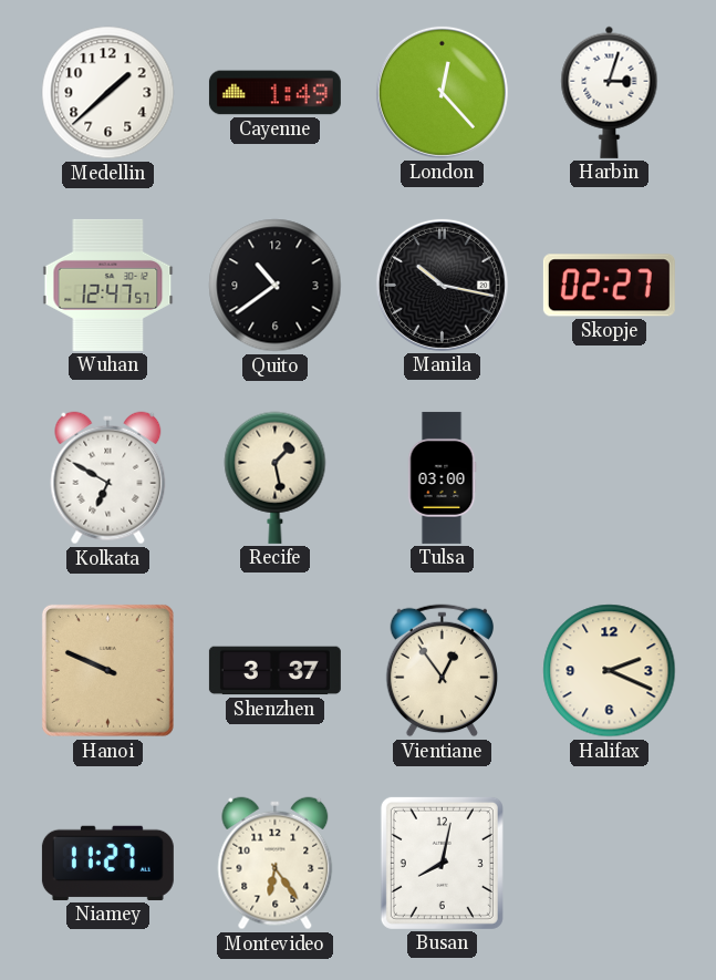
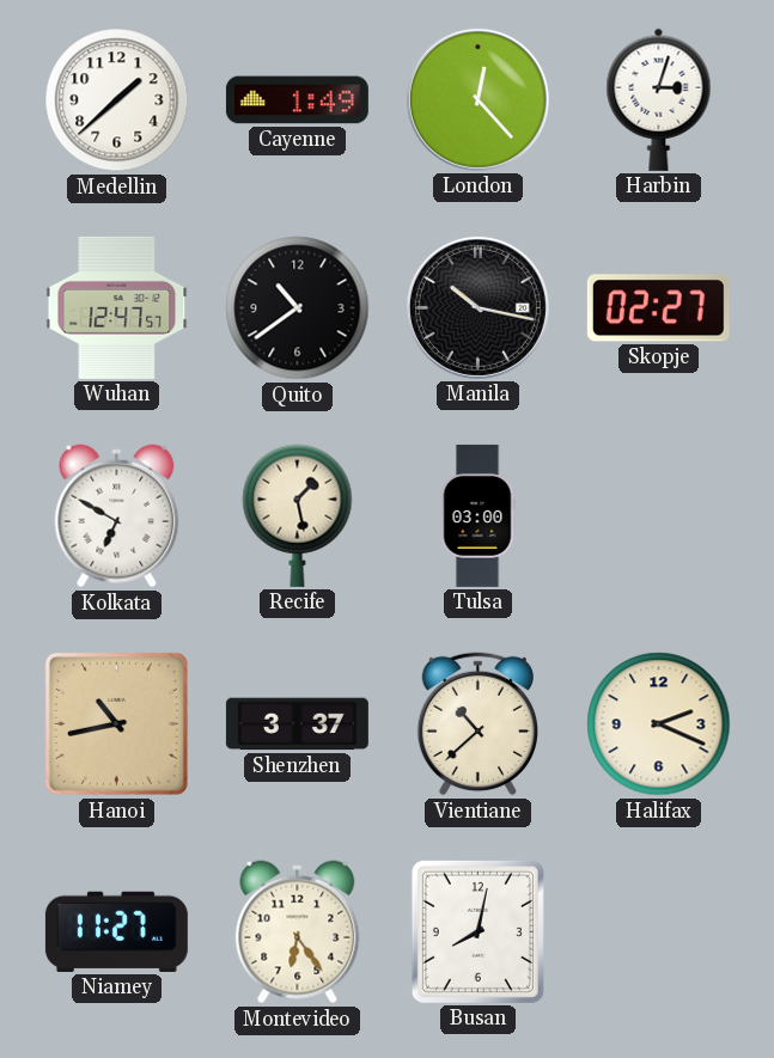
Hanoi: 9:49 -> 10:43
Vientiane: 12:54 -> 10:38
